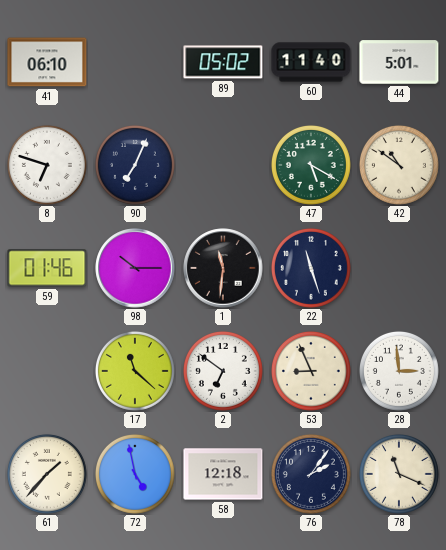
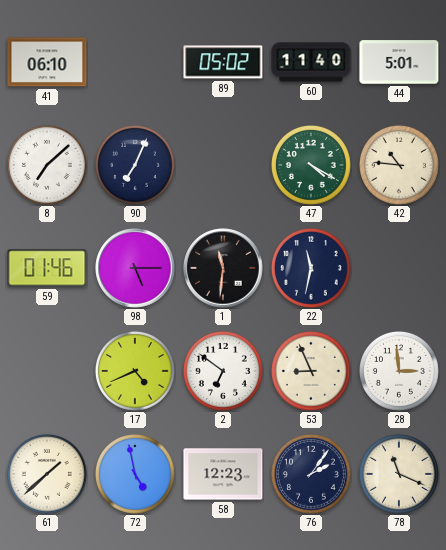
8: 6:48 -> 7:08
47: 5:20 -> 4:20
42: 10:51 -> 10:46
98: 10:15 -> 5:15
22: 11:27 -> 11:32
17: 11:22 -> 4:41
61: 1:37 -> 1:38
58: 12:18 -> 12:23
